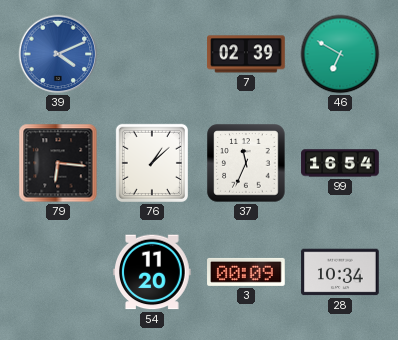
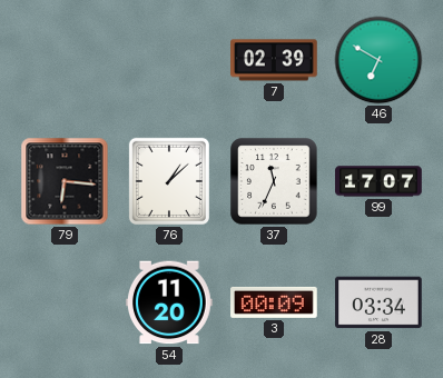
39: 4:11 -> none
99: 16:54 -> 17:07
28: 10:34 -> 03:34
